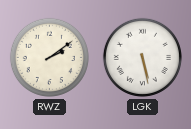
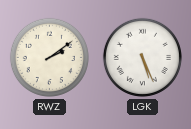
LGK: 5:28 -> 5:26
